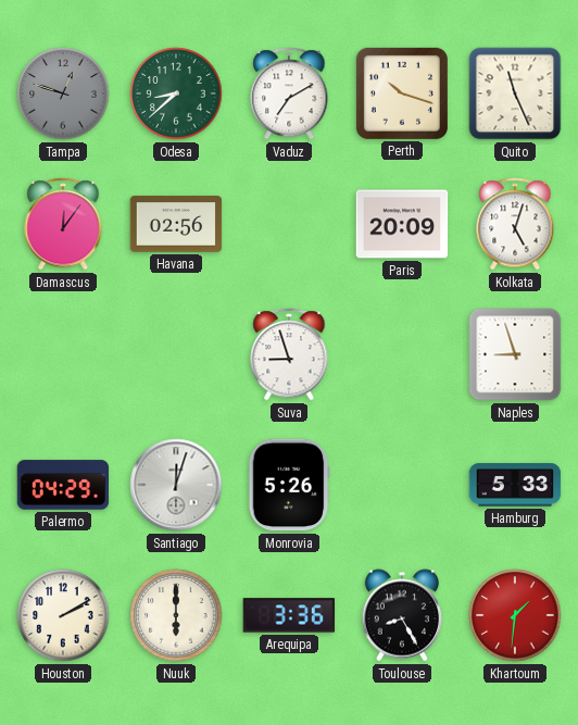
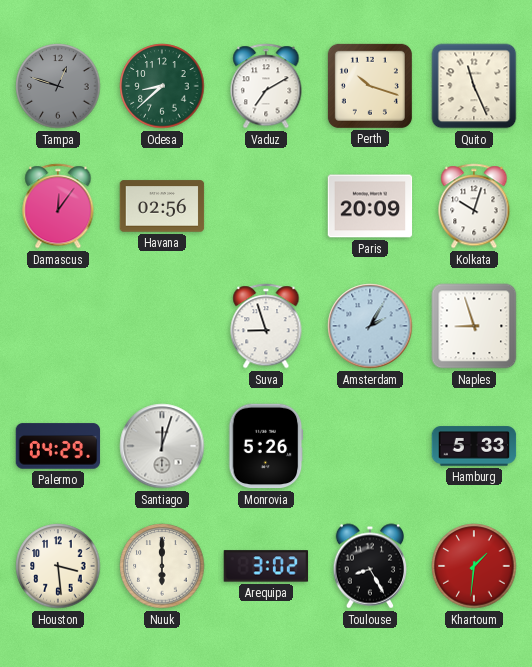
Kolkata: 5:03 -> 10:03
Amsterdam: none -> 2:05
Houston: 2:10 -> 3:29
Arequipa: 3:36 -> 3:02
